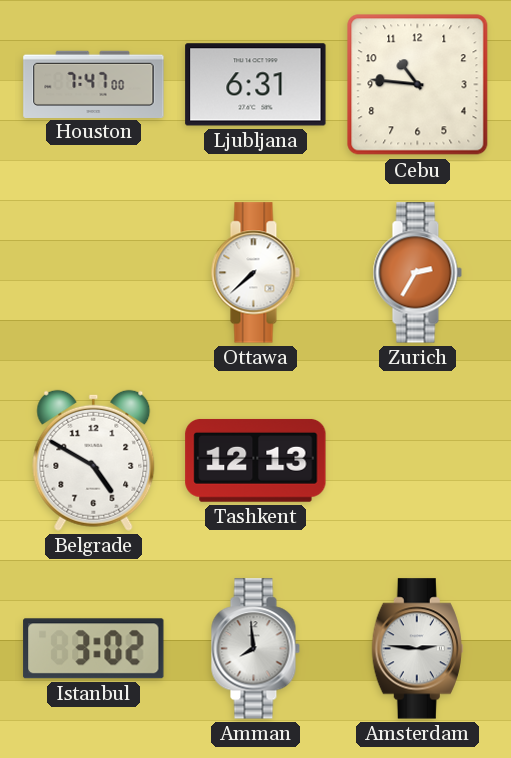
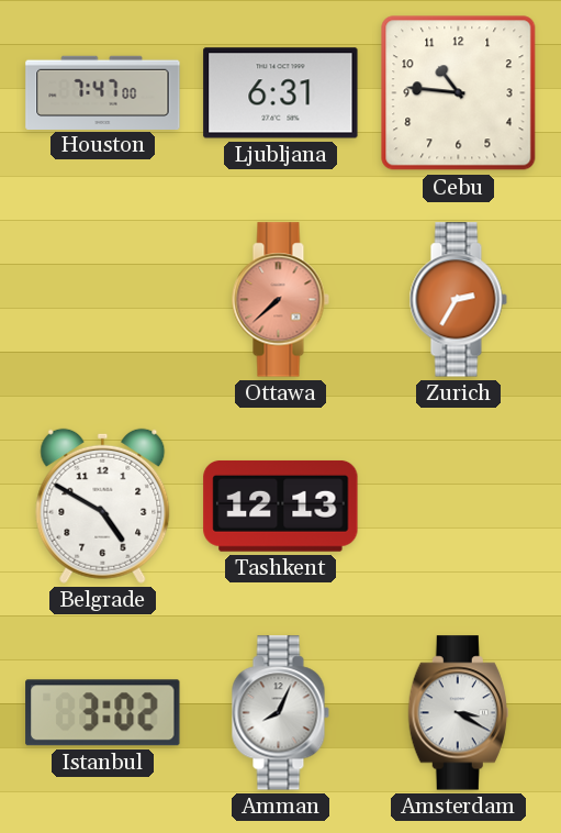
Ottawa dial: white -> salmon
Amman: 7:59 -> 8:04
Amsterdam: 2:46 -> 3:20
